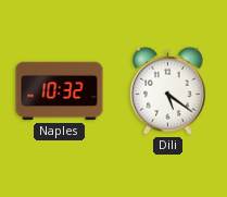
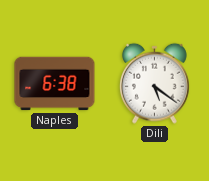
Naples: 10:32 -> 6:38
